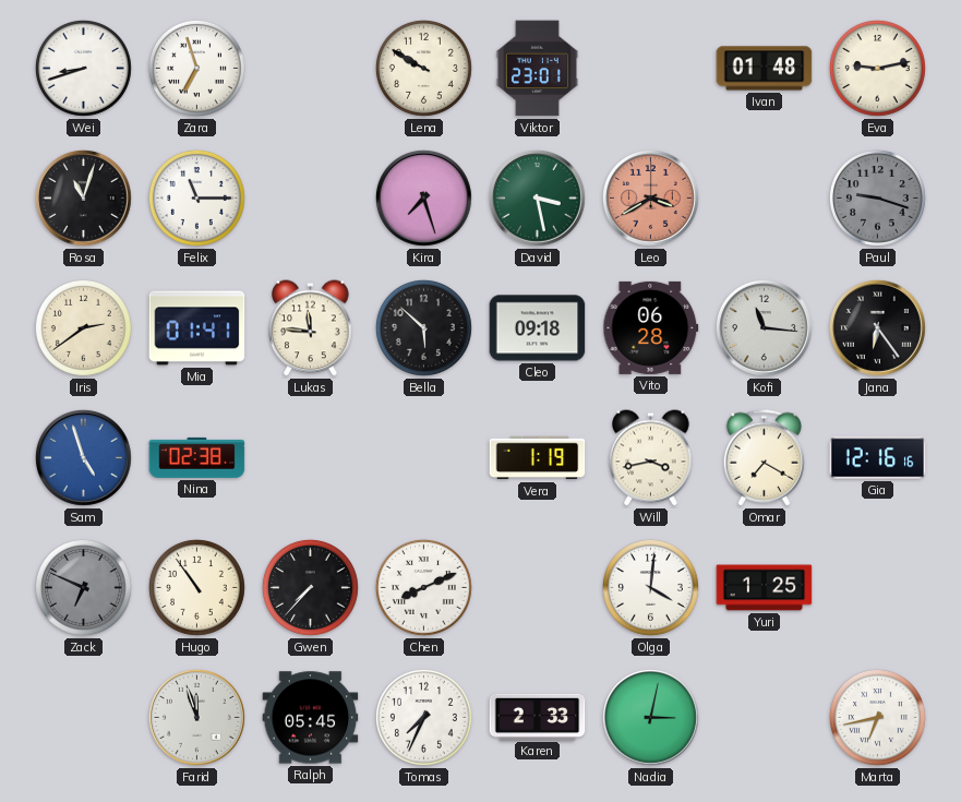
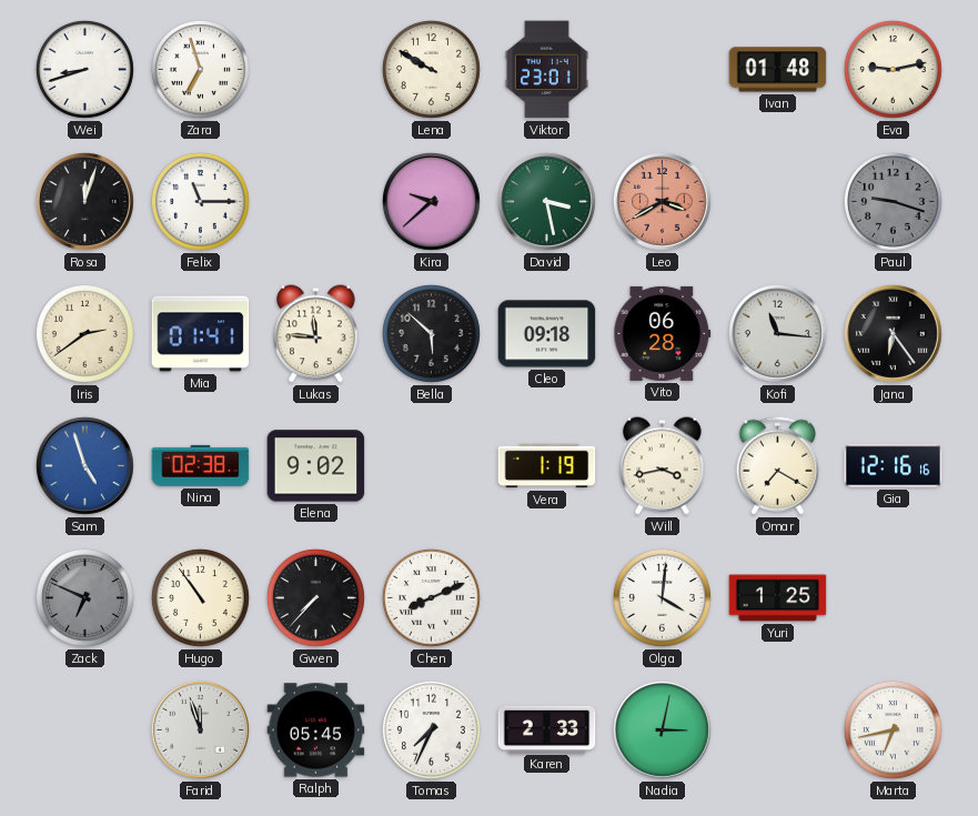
Rosa: 11:03 -> 12:03
Kira: 7:27 -> 9:38
Elena: none -> 9:02
